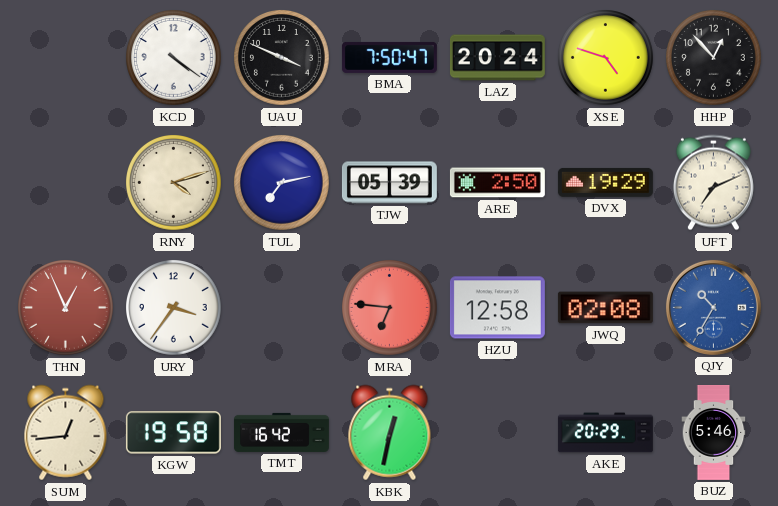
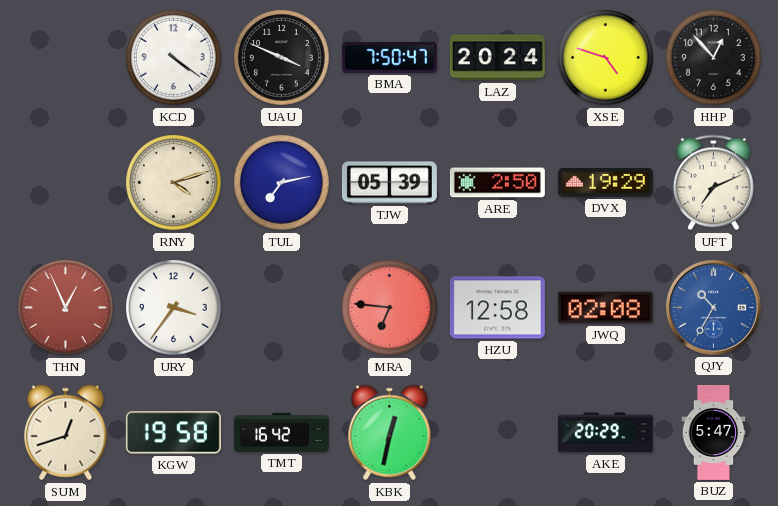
SUM: 12:44 -> 12:42
BUZ: 5:46 -> 5:47
